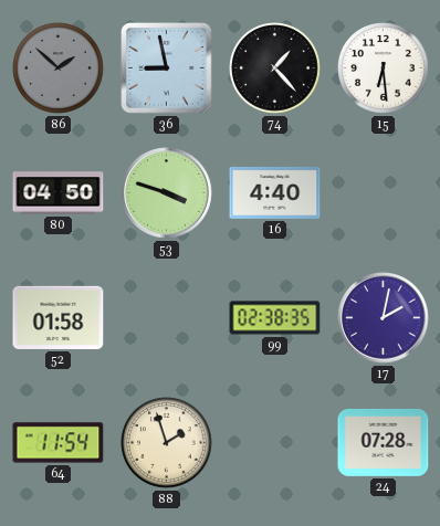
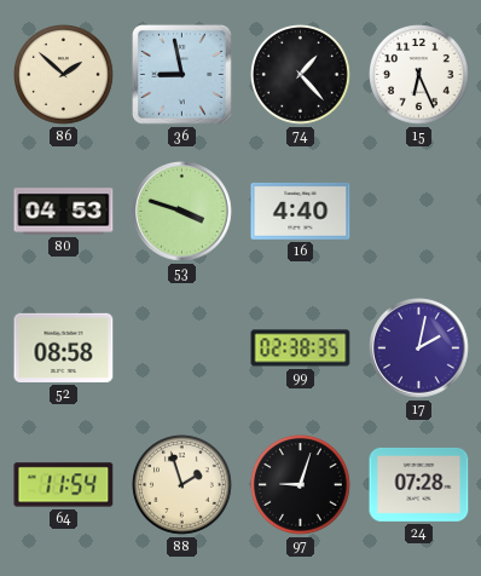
86 dial: grey -> cream
15: 6:29 -> 6:26
80: 04:50 -> 04:53
52: 01:58 -> 08:58
97: none -> 9:03
